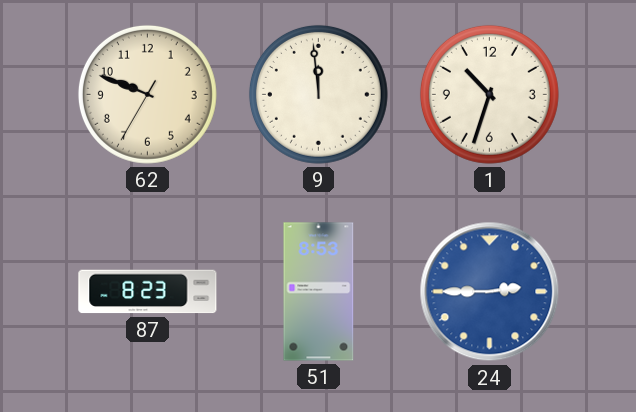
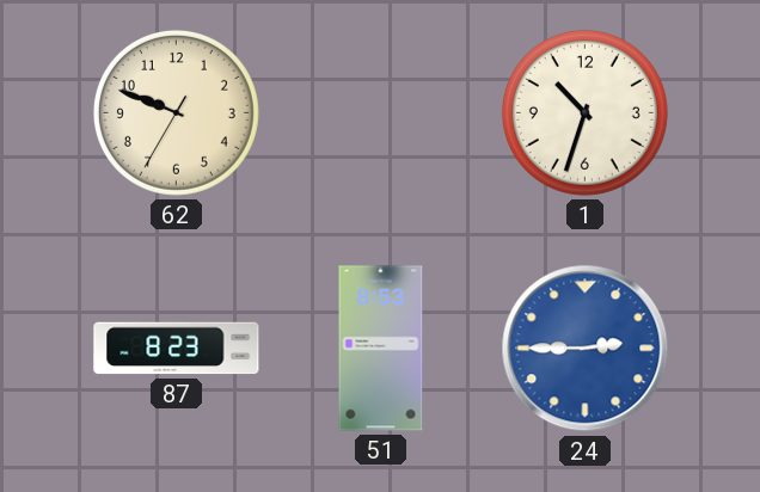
9: 11:59 -> none
